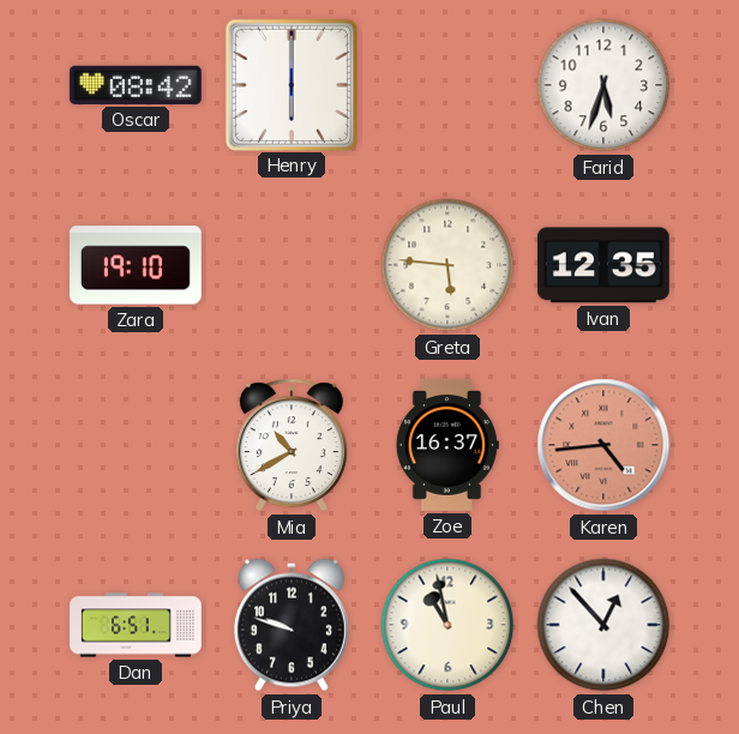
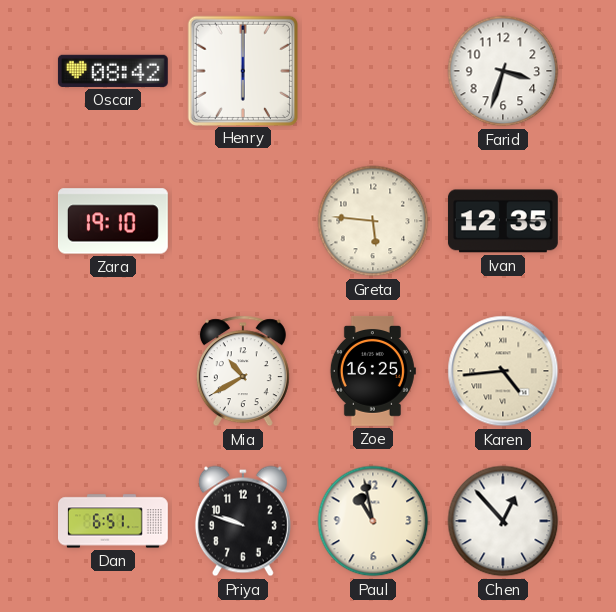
Farid: 5:33 -> 3:33
Zoe: 16:37 -> 16:25
Karen dial: salmon -> cream
